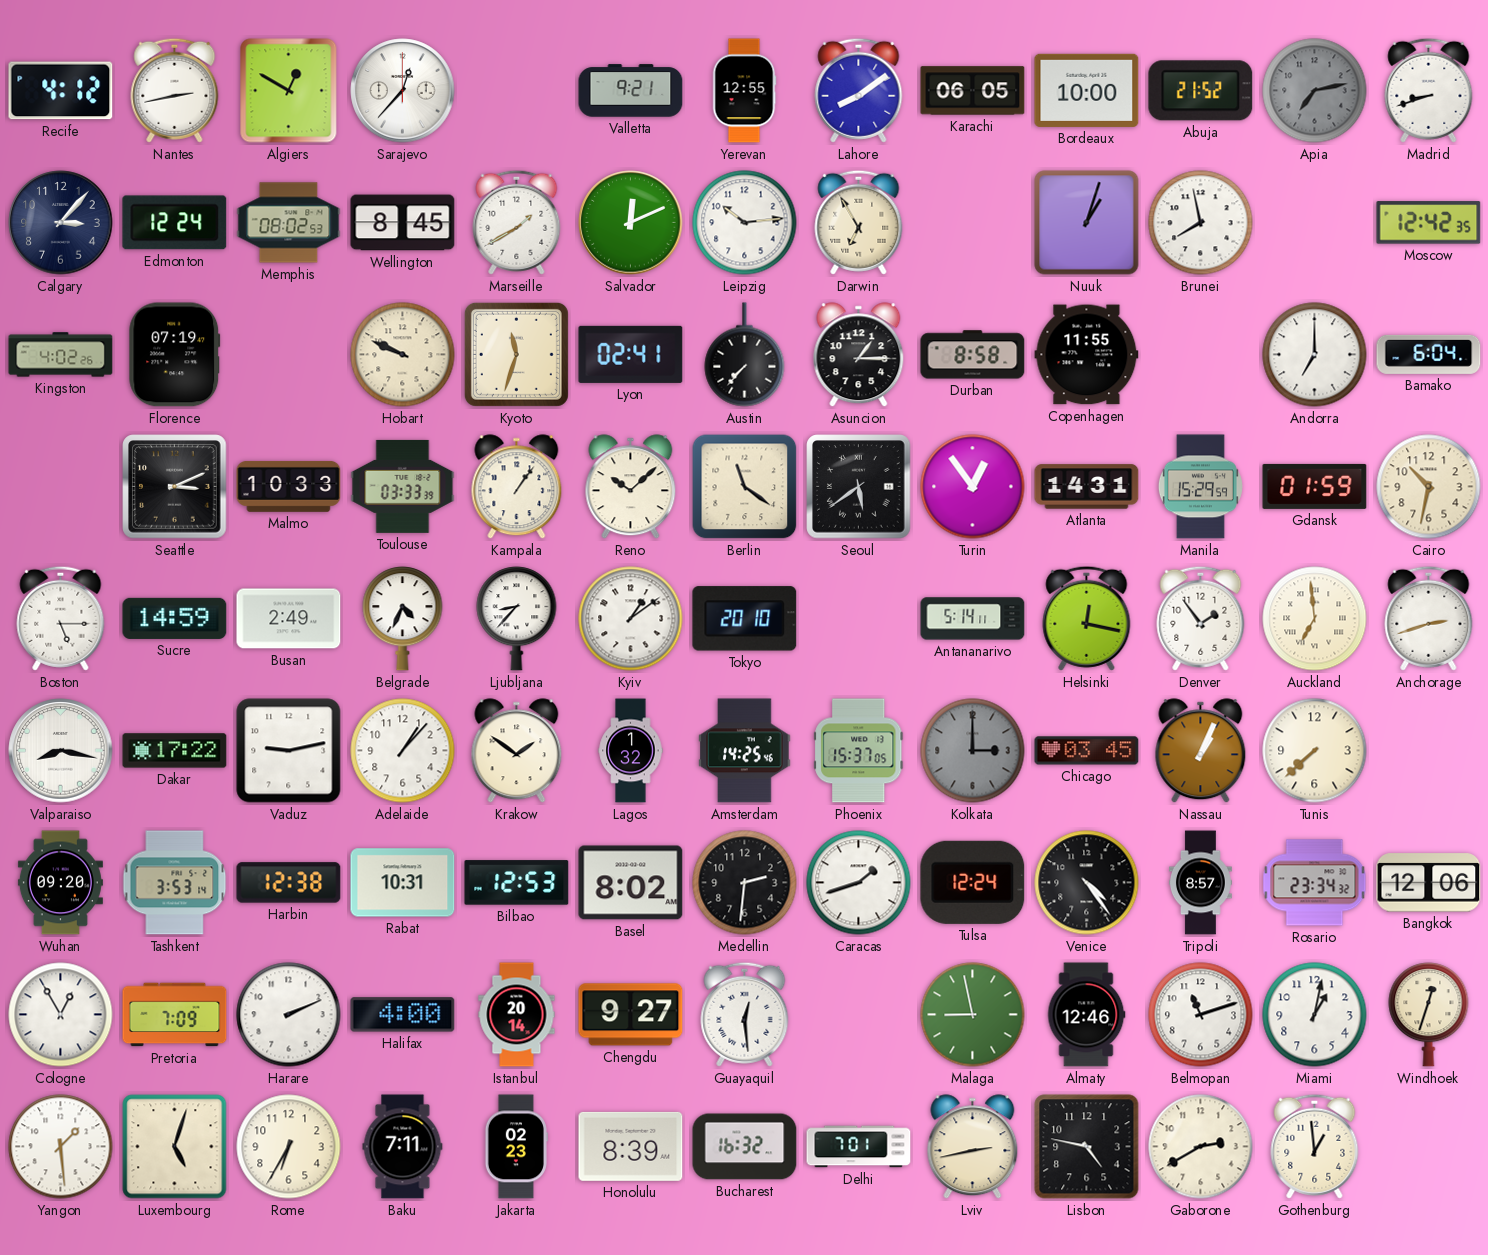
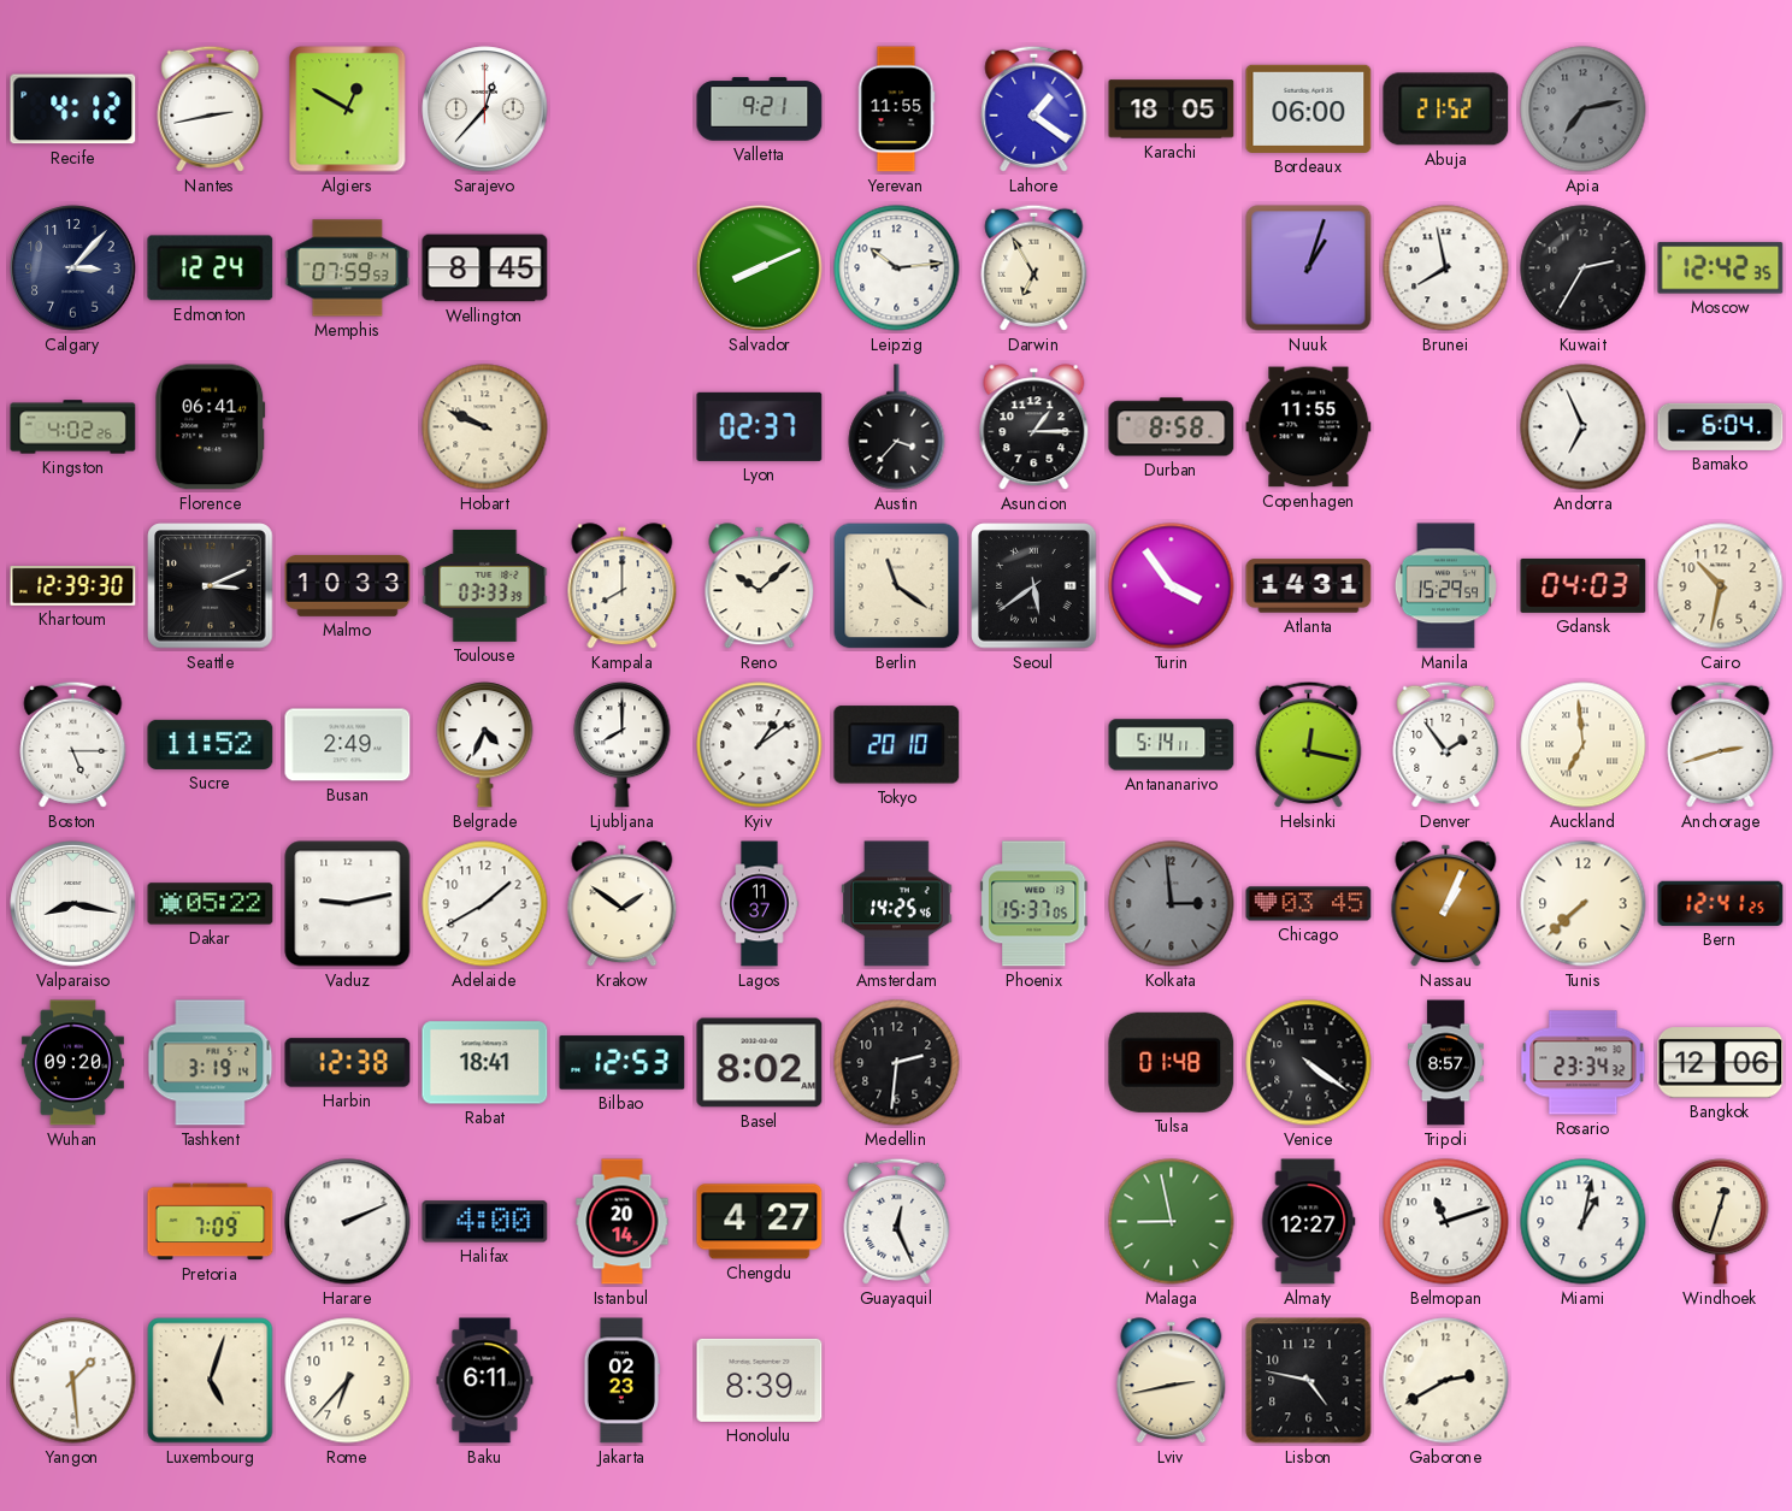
Yerevan: 12:55 -> 11:55
Lahore: 8:09 -> 1:21
Karachi: 06:05 -> 18:05
Bordeaux: 10:00 -> 06:00
Madrid: 8:42 -> none
Memphis: 08:02 -> 07:59
Marseille: 1:40 -> none
Salvador: 12:11 -> 8:11
Kuwait: none -> 2:35
Florence: 07:19 -> 06:41
Kyoto: 11:33 -> none
Lyon: 02:41 -> 02:37
Austin: 7:37 -> 3:37
Andorra: 7:00 -> 6:56
Khartoum: none -> 12:39
Kampala: 1:06 -> 8:00
Turin: 12:54 -> 3:54
Gdansk: 01:59 -> 04:03
Sucre: 14:59 -> 11:52
Ljubljana: 8:37 -> 8:00
Dakar: 17:22 -> 05:22
Adelaide: 1:07 -> 1:40
Lagos: 1:32 -> 11:37
Kolkata: 3:00 -> 2:59
Bern: none -> 12:41
Tashkent: 3:53 -> 3:19
Rabat: 10:31 -> 18:41
Caracas: 1:42 -> none
Tulsa: 12:24 -> 01:48
Venice: 4:24 -> 4:21
Cologne: 12:55 -> none
Chengdu: 9:27 -> 4:27
Guayaquil: 12:29 -> 12:26
Almaty: 12:46 -> 12:27
Rome: 6:35 -> 6:37
Baku: 7:11 -> 6:11
Bucharest: 16:32 -> none
Delhi: 7:01 -> none
Gothenburg: 12:59 -> none
